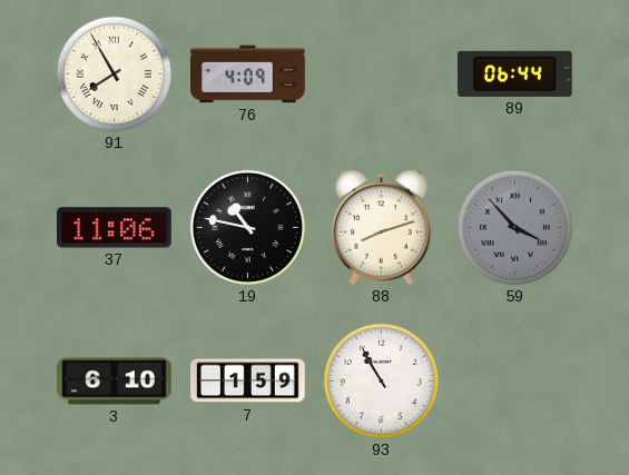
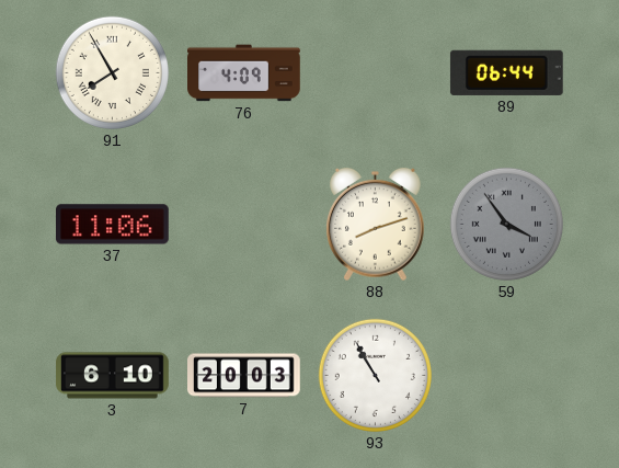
19: 10:47 -> none
59: 3:53 -> 3:54
7: 1:59 -> 20:03
